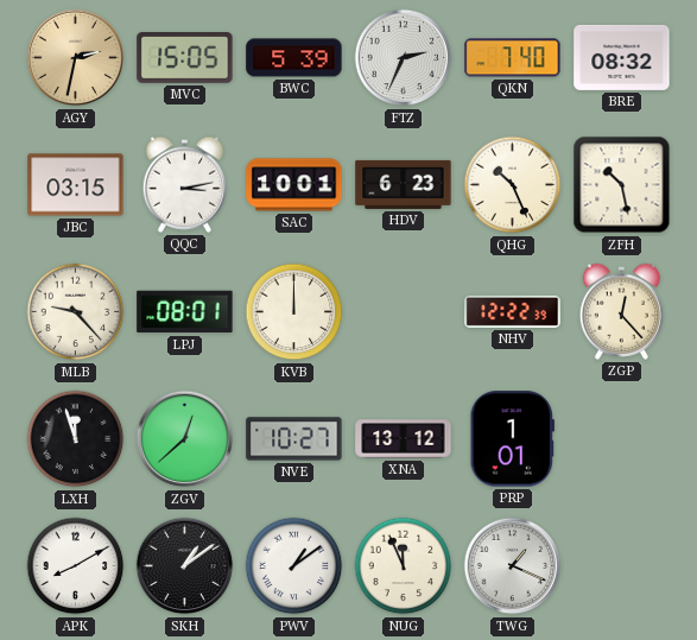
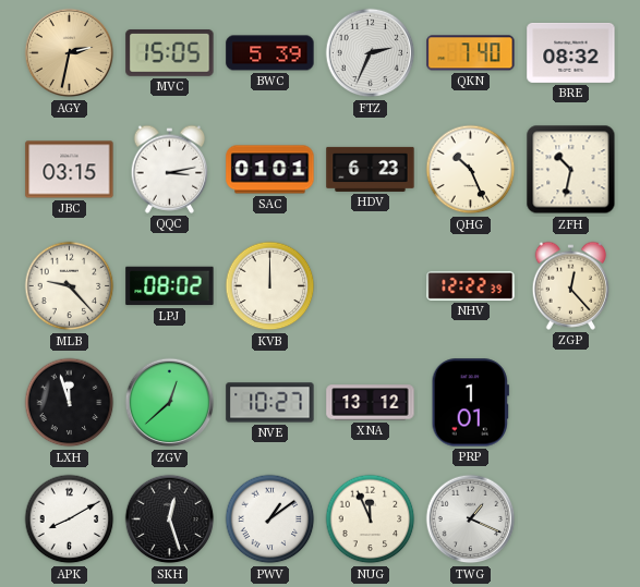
SAC: 10:01 -> 01:01
ZFH: 10:28 -> 10:32
LPJ: 08:01 -> 08:02
SKH: 1:09 -> 12:27
